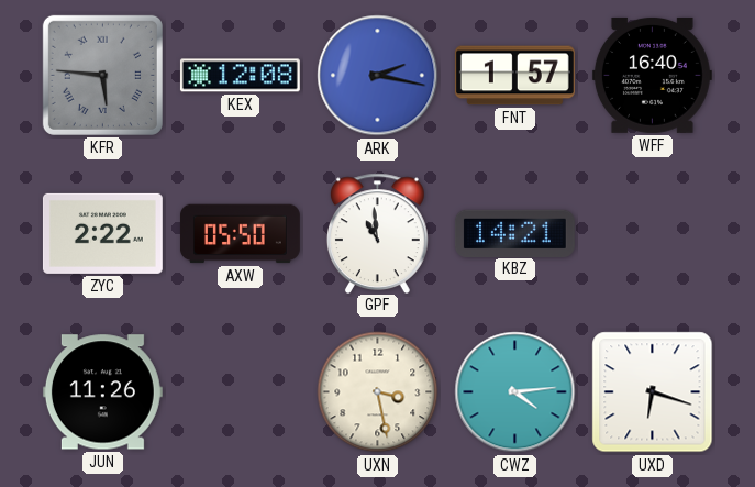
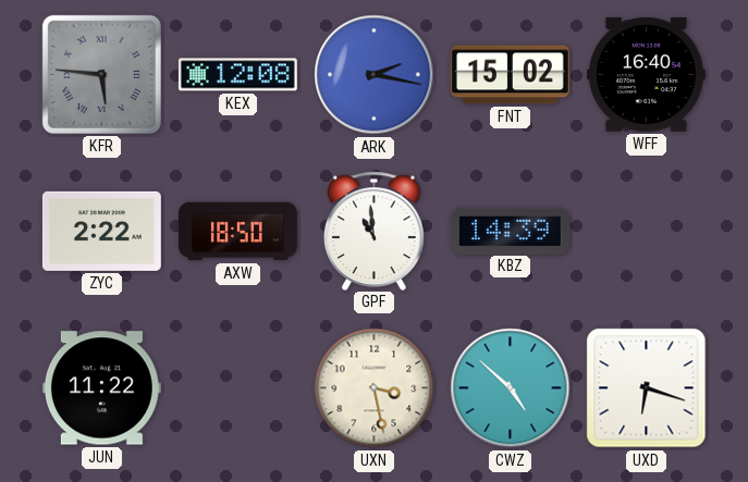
FNT: 1:57 -> 15:02
AXW: 05:50 -> 18:50
KBZ: 14:21 -> 14:39
JUN: 11:26 -> 11:22
CWZ: 4:14 -> 4:52
